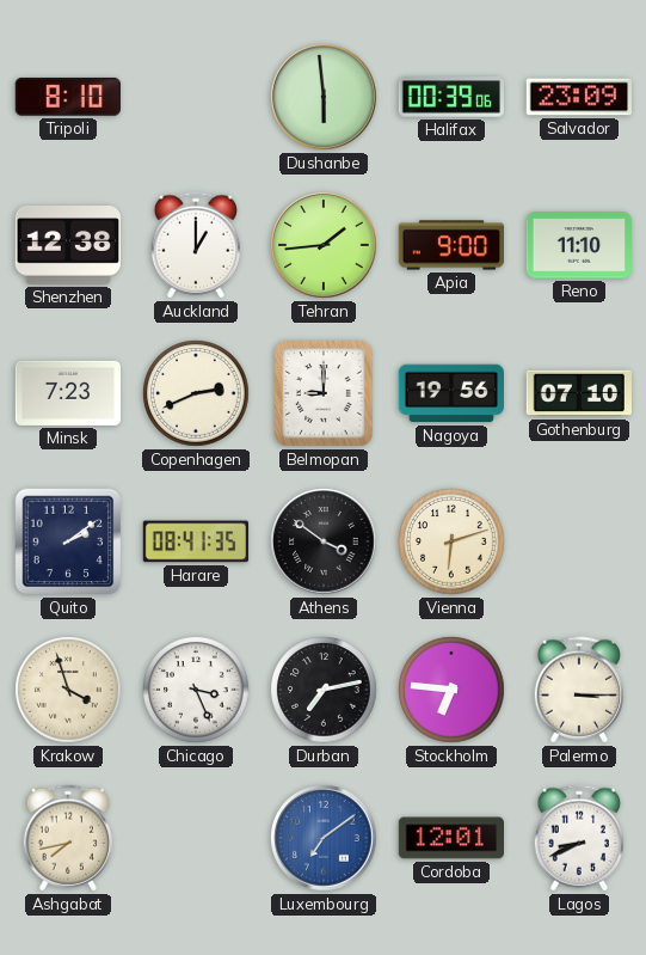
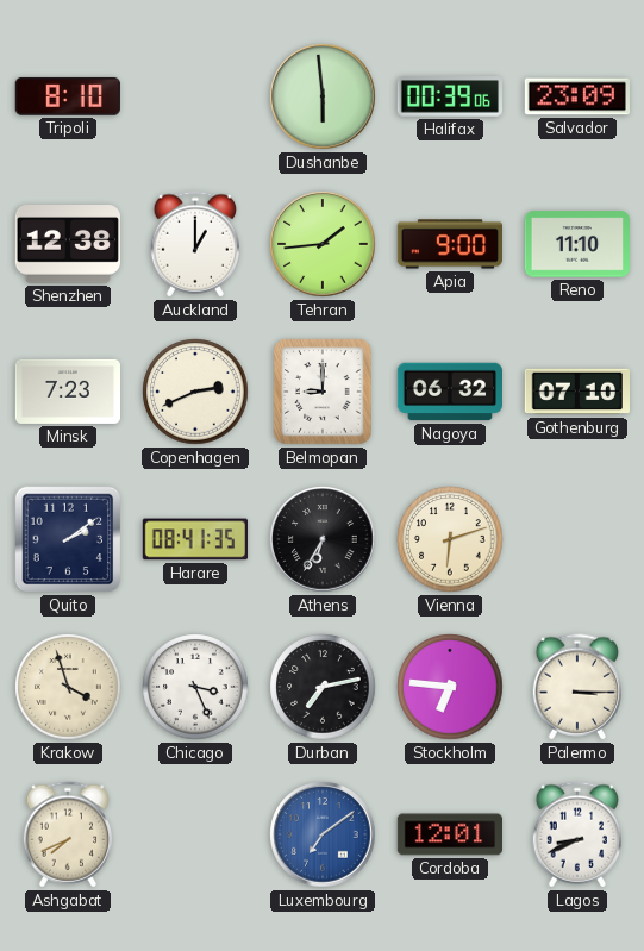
Nagoya: 19:56 -> 06:32
Athens: 3:51 -> 6:35
Ashgabat: 7:43 -> 7:41
